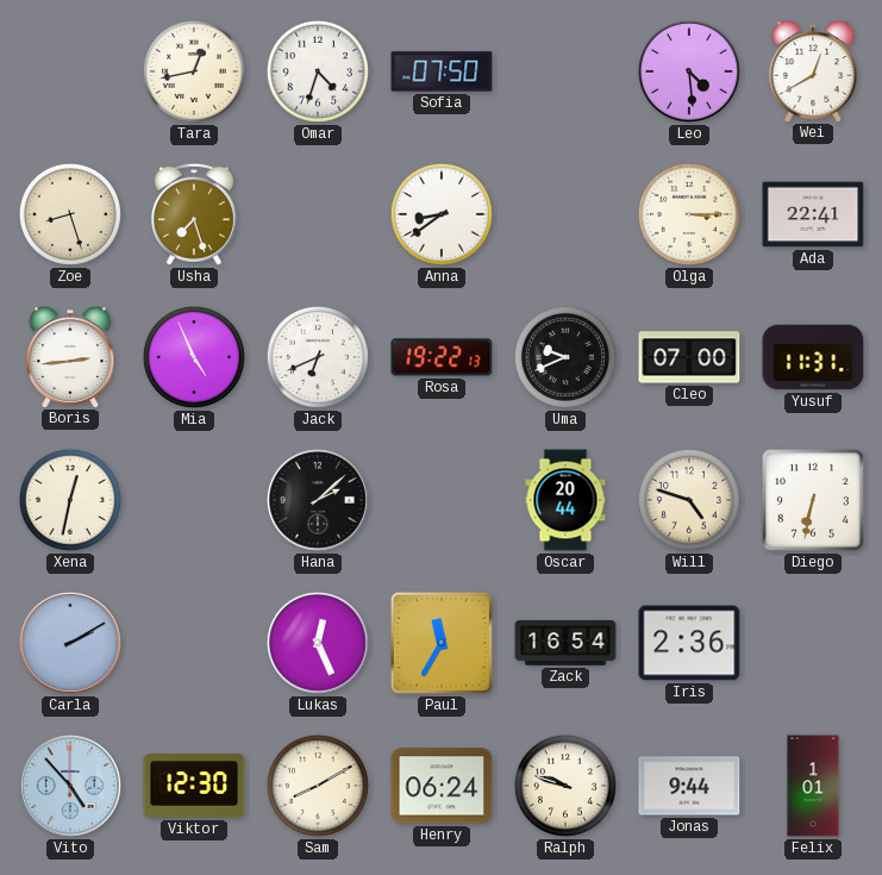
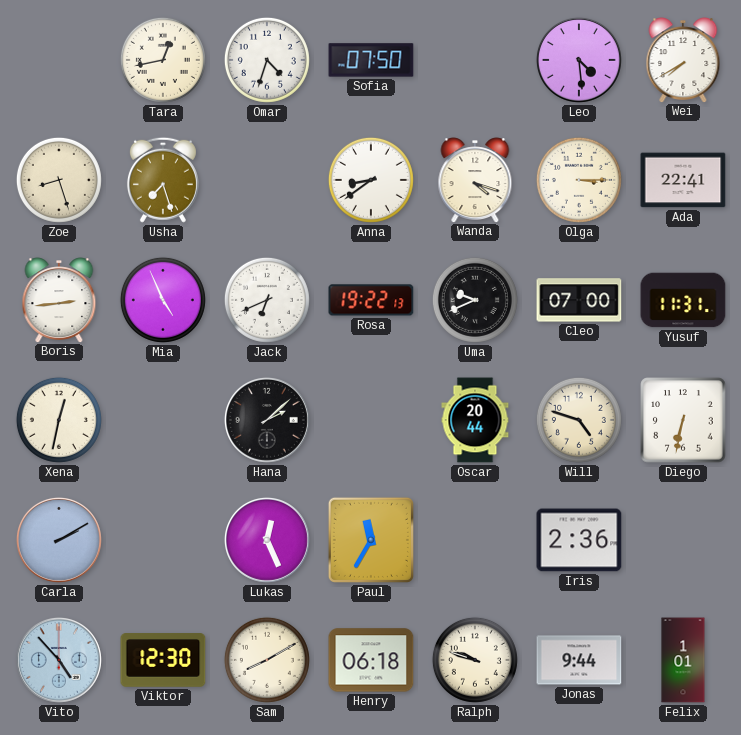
Wei: 12:40 -> 7:40
Wanda: none -> 4:18
Zack: 16:54 -> none
Henry: 06:24 -> 06:18
